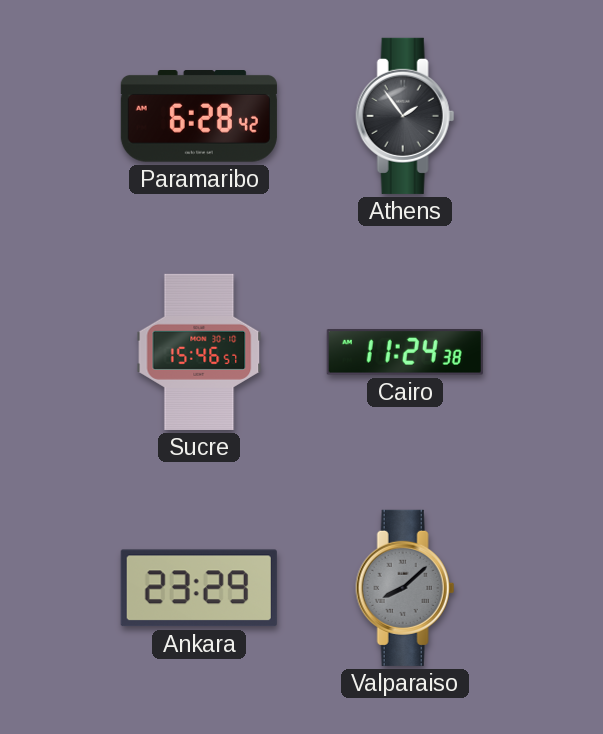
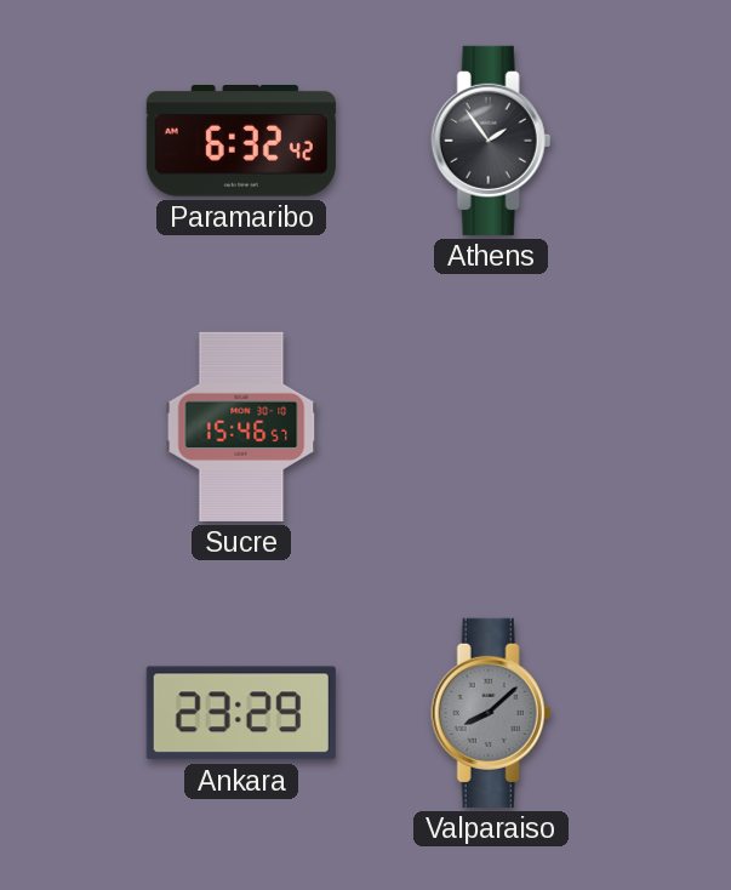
Paramaribo: 6:28 -> 6:32
Cairo: 11:24 -> none
